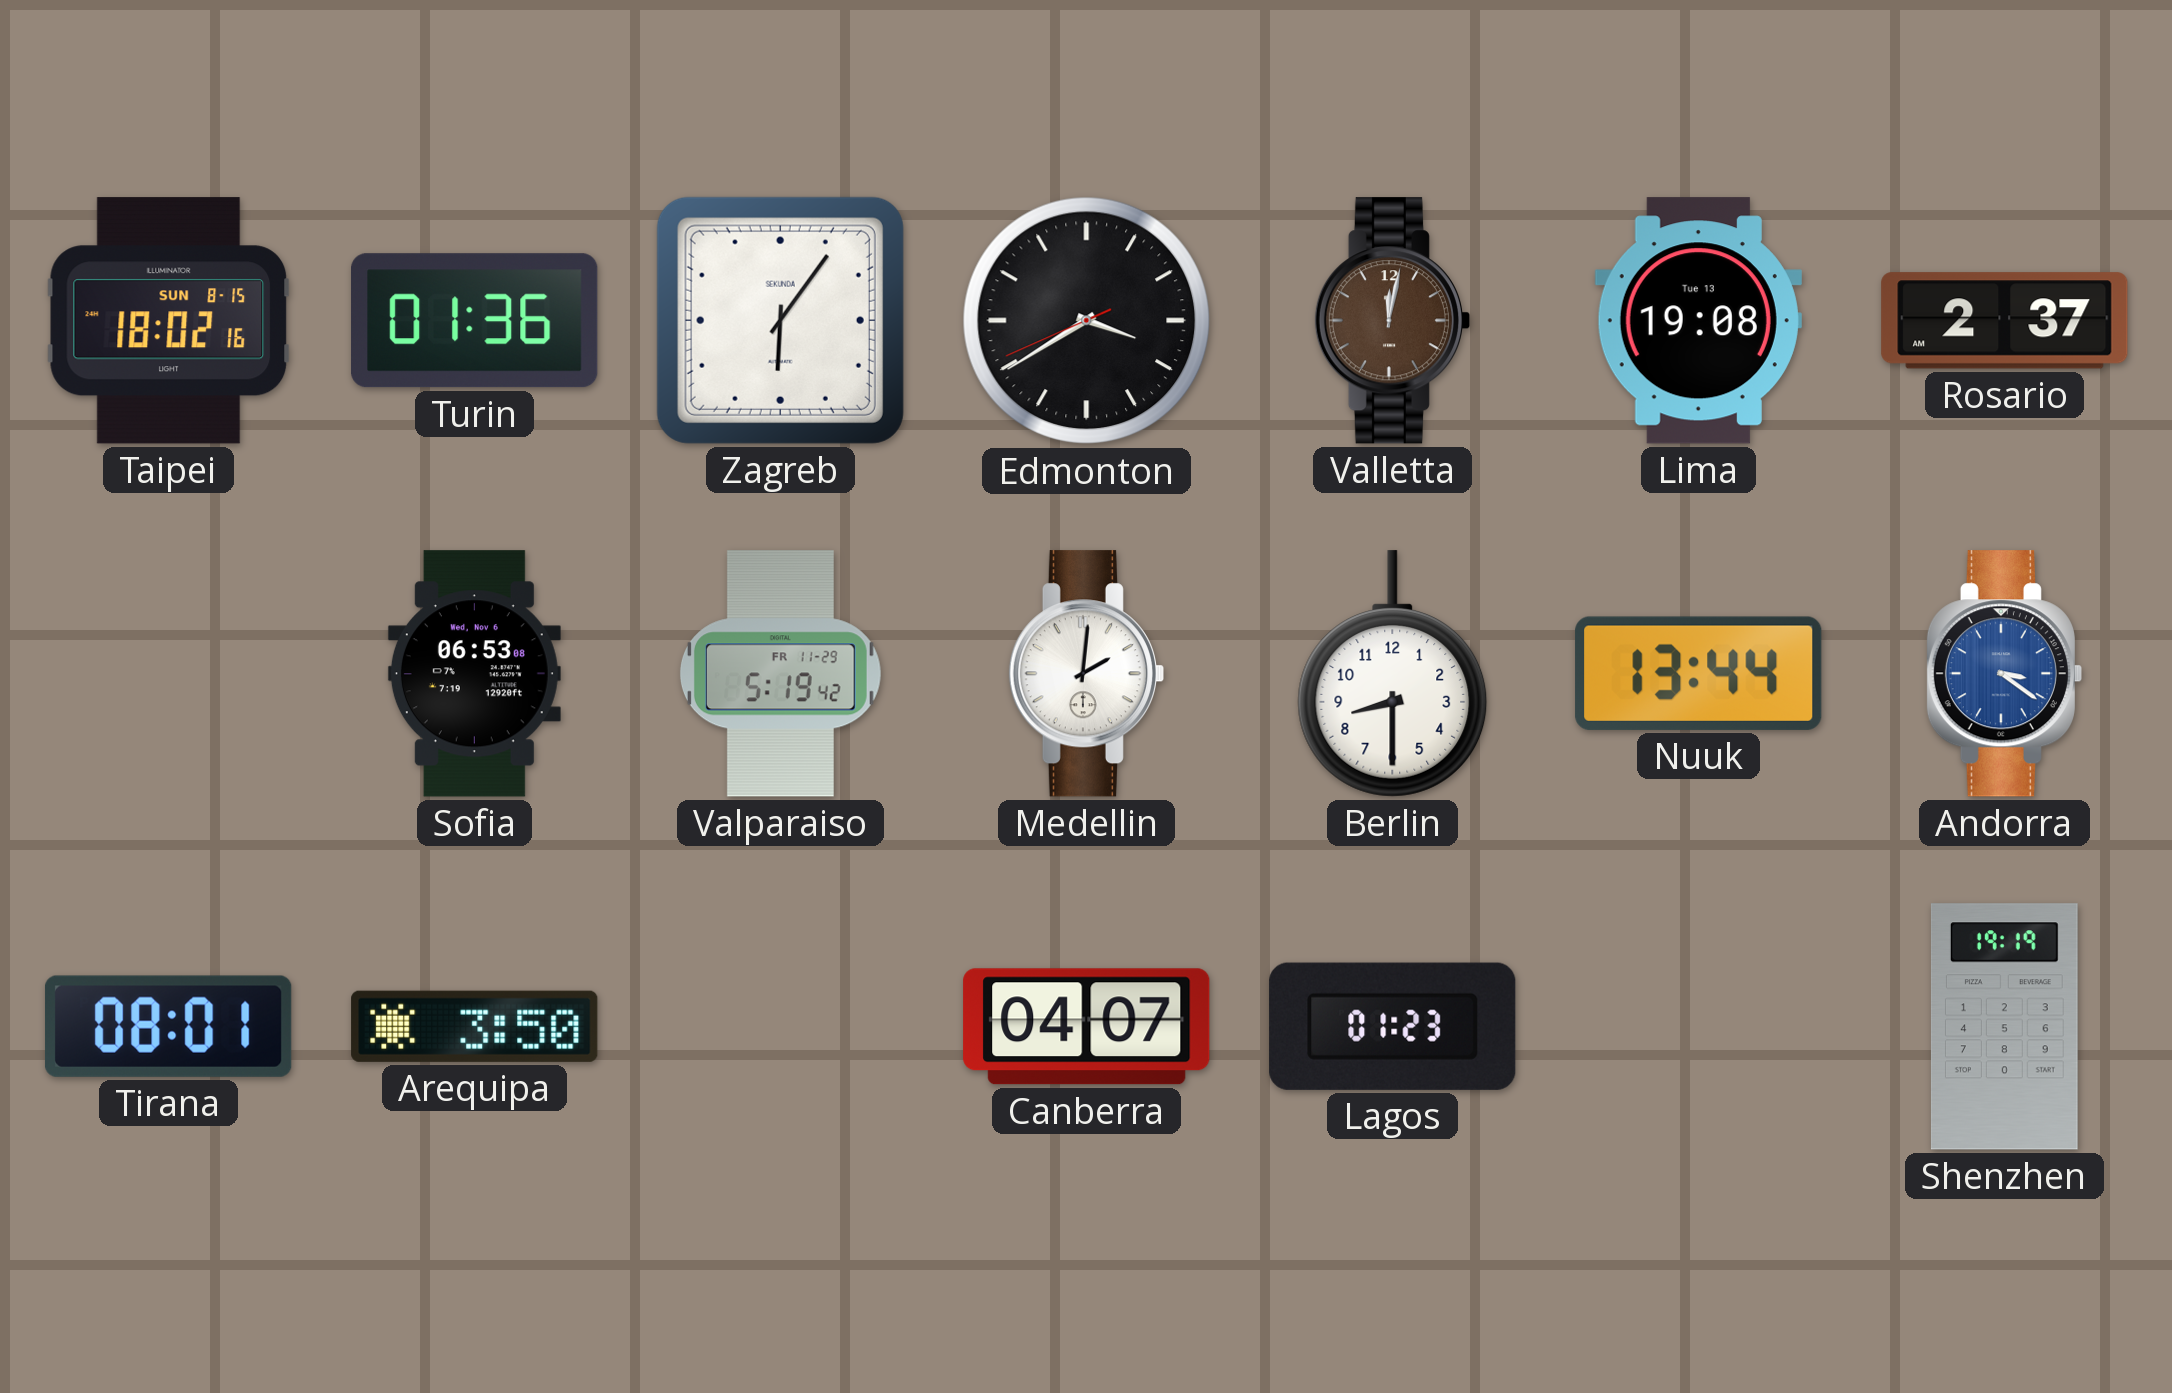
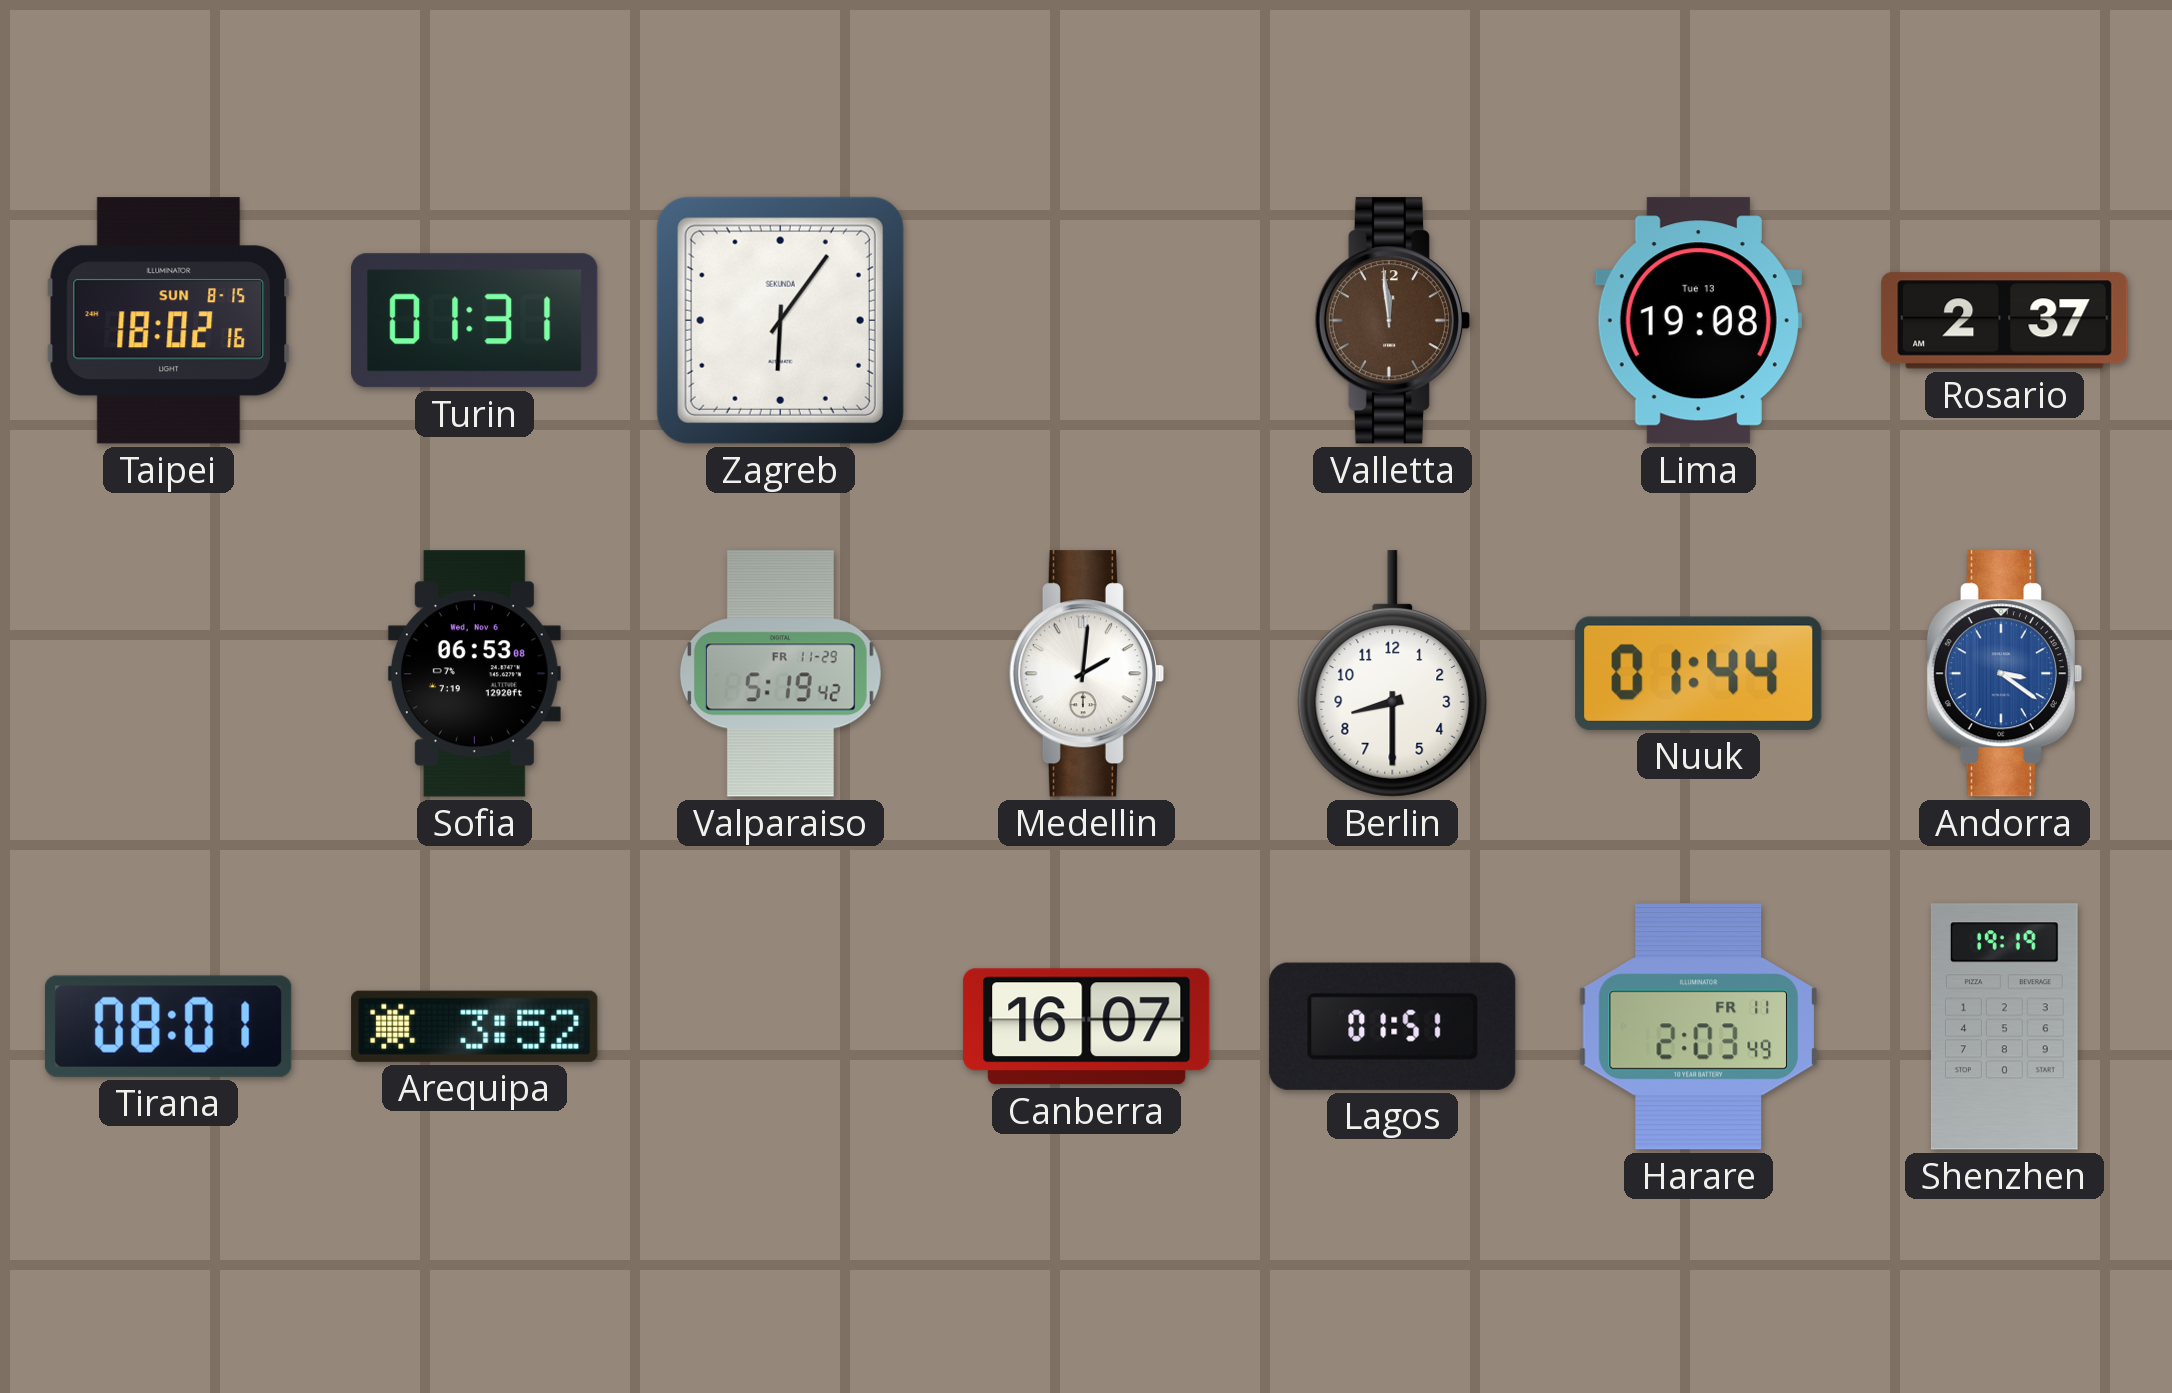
Turin: 01:36 -> 01:31
Edmonton: 3:39 -> none
Valletta: 12:02 -> 11:59
Nuuk: 13:44 -> 01:44
Arequipa: 3:50 -> 3:52
Canberra: 04:07 -> 16:07
Lagos: 01:23 -> 01:51
Harare: none -> 2:03
